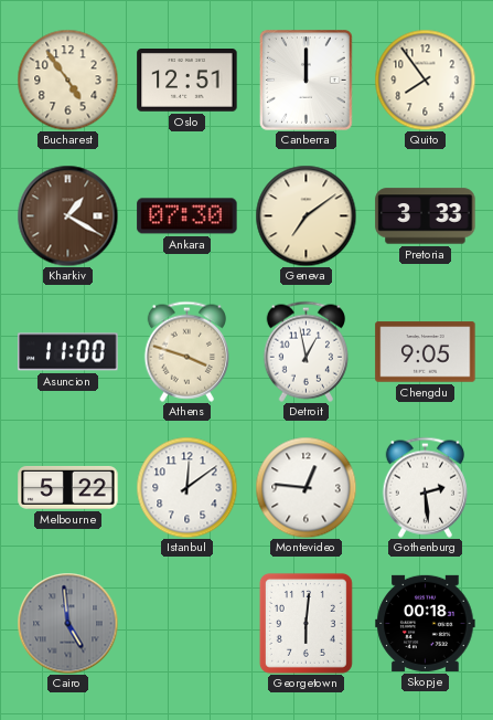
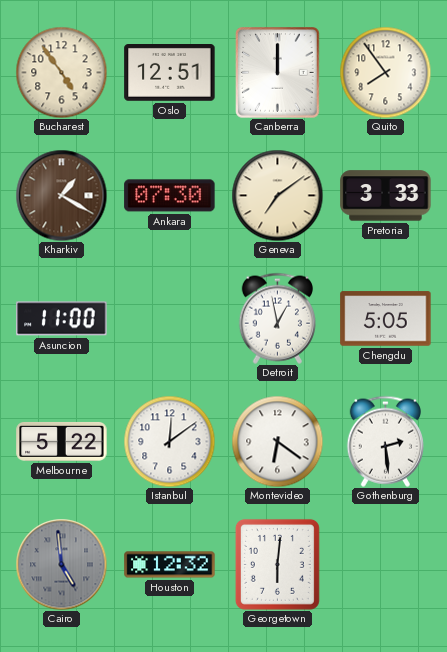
Athens: 3:48 -> none
Chengdu: 9:05 -> 5:05
Montevideo: 12:46 -> 6:21
Houston: none -> 12:32
Skopje: 00:18 -> none
